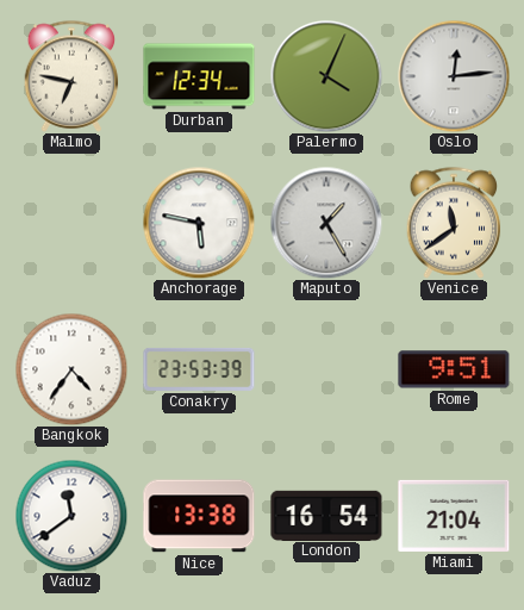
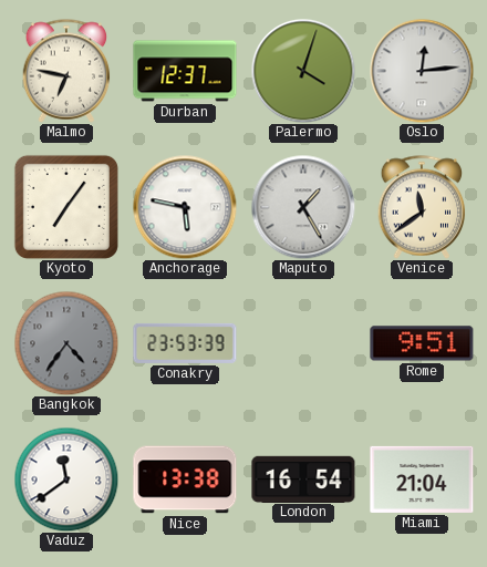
Durban: 12:34 -> 12:37
Palermo: 4:04 -> 4:03
Kyoto: none -> 7:06
Bangkok dial: white -> grey
